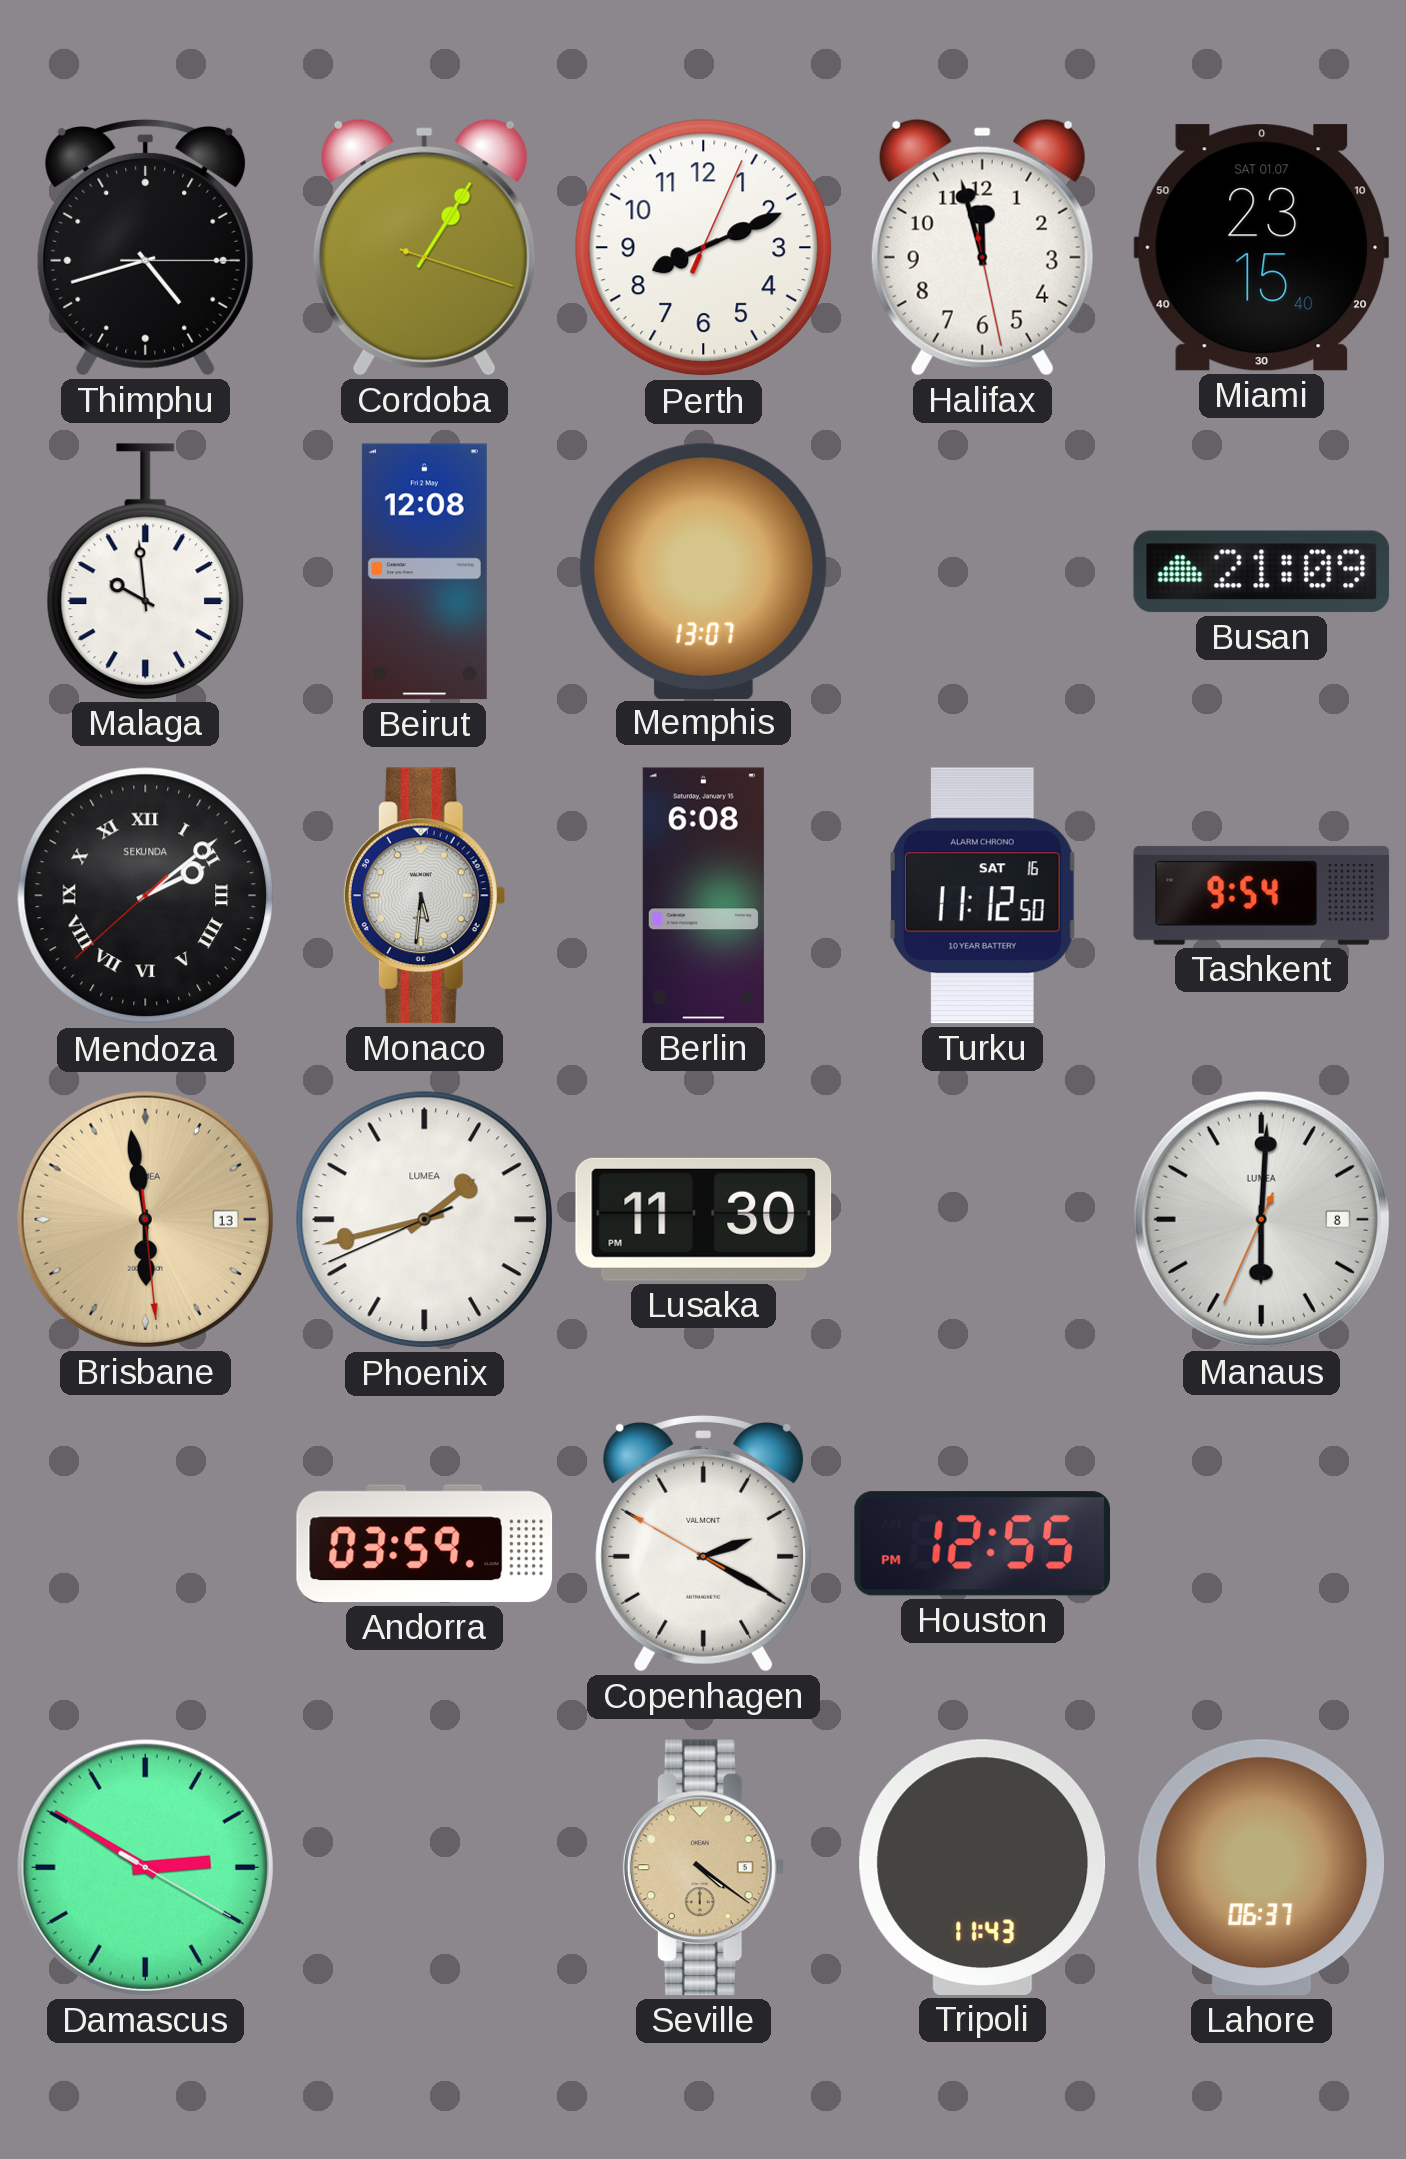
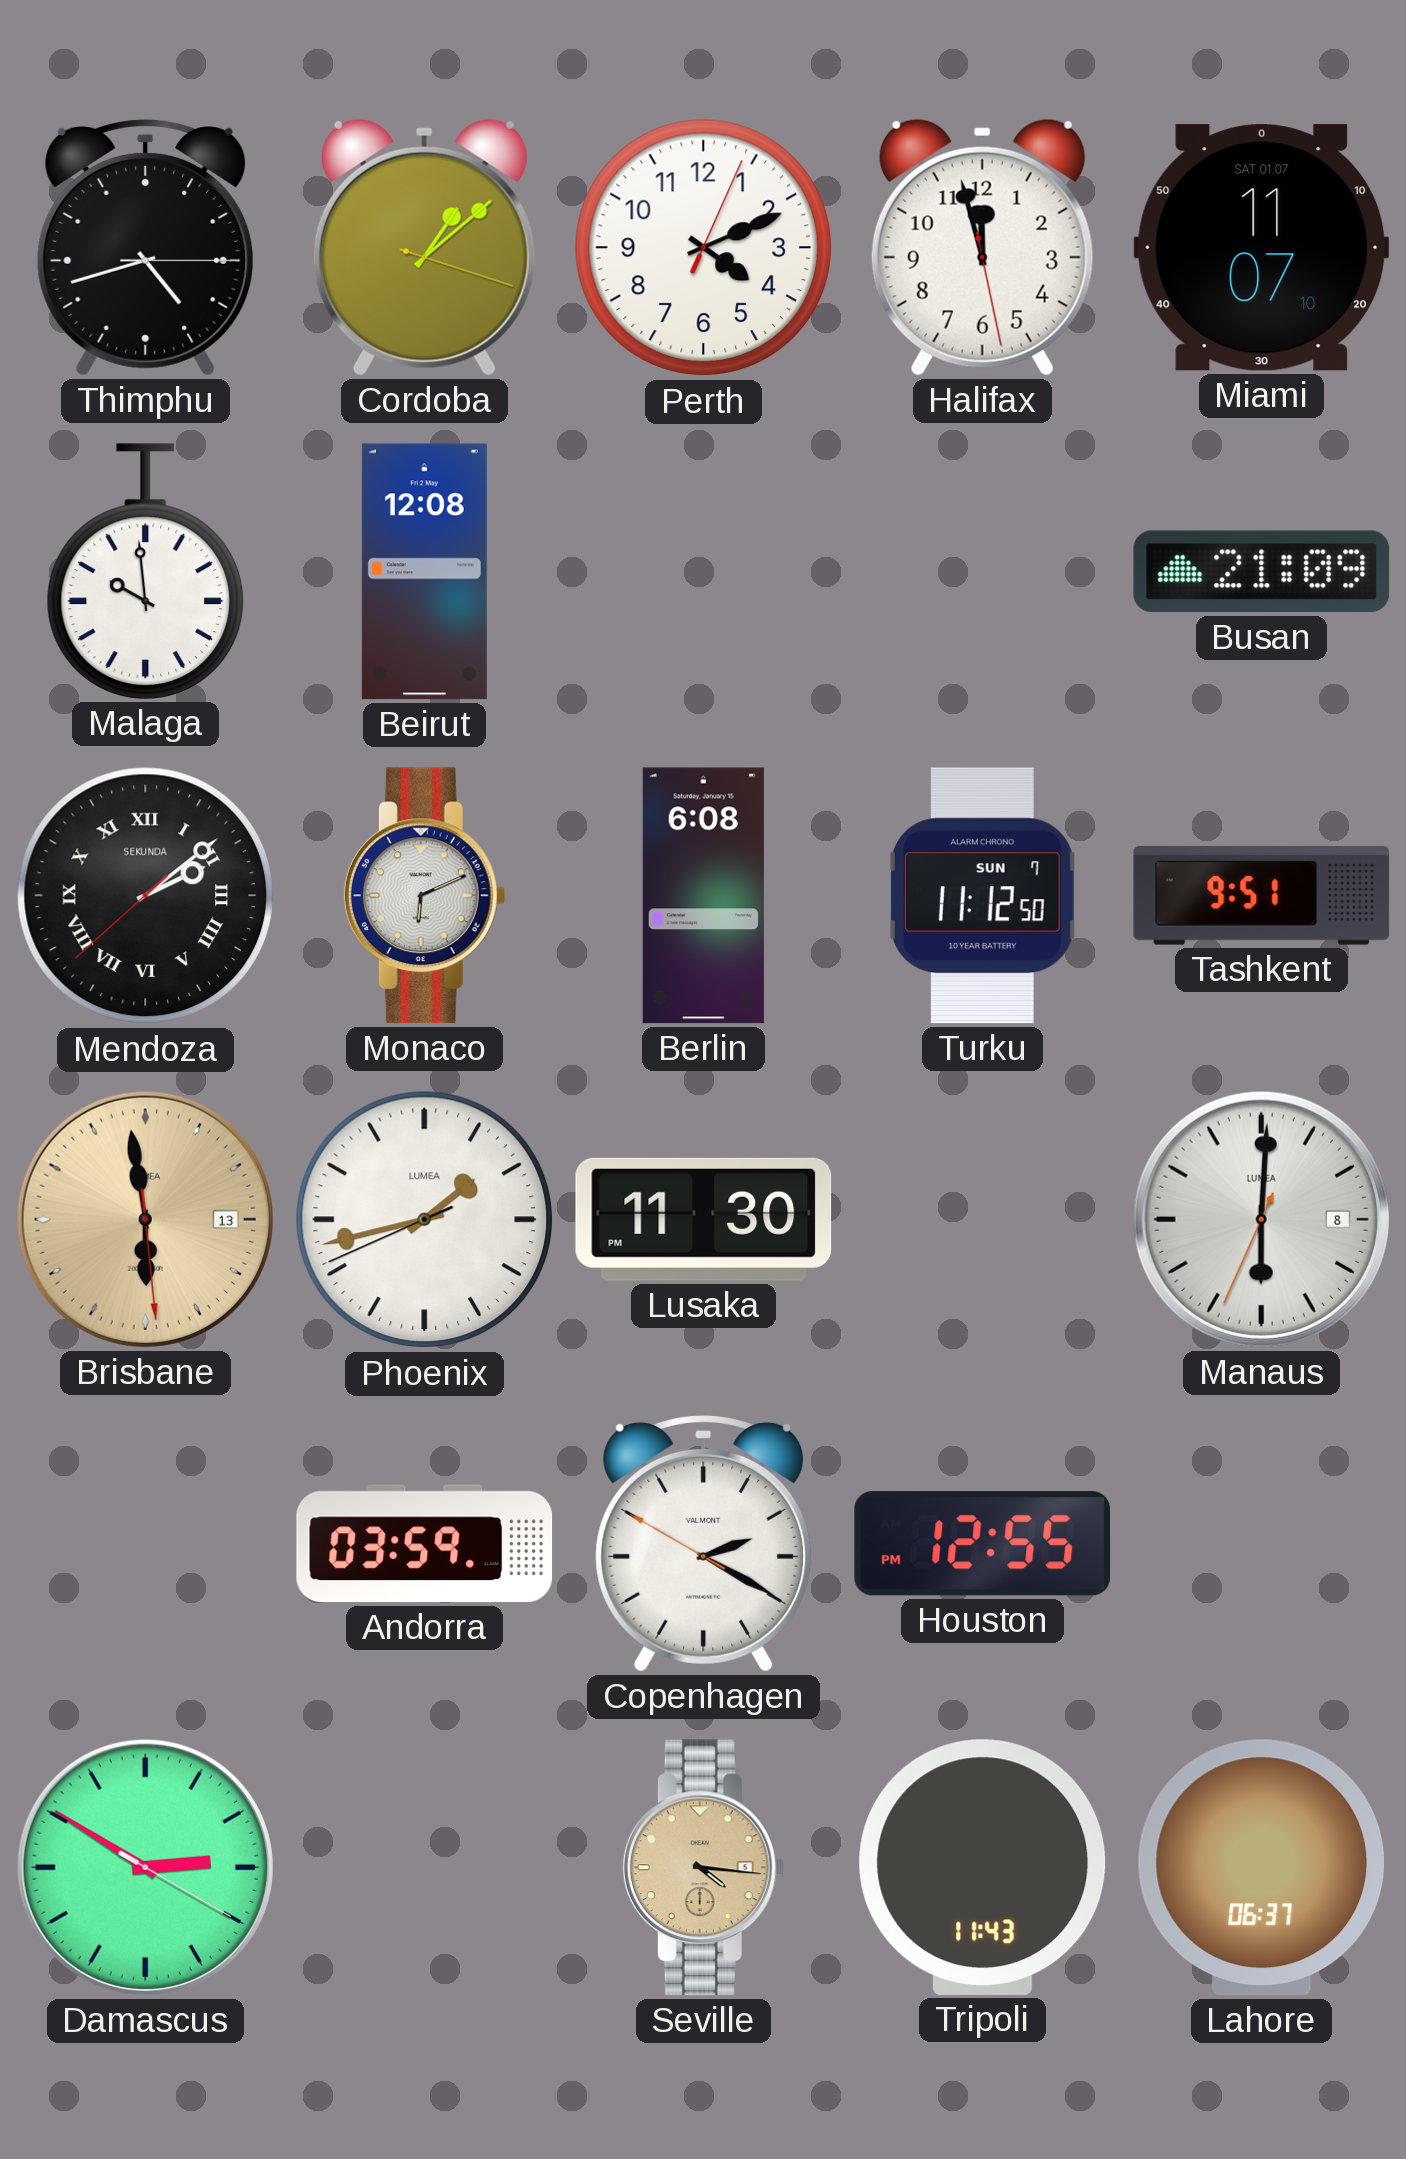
Cordoba: 1:05 -> 1:08
Perth: 8:11 -> 4:11
Miami: 23:15 -> 11:07
Memphis: 13:07 -> none
Monaco: 5:31 -> 6:11
Turku date: SAT 16 -> SUN 7
Tashkent: 9:54 -> 9:51
Seville: 4:21 -> 4:16
